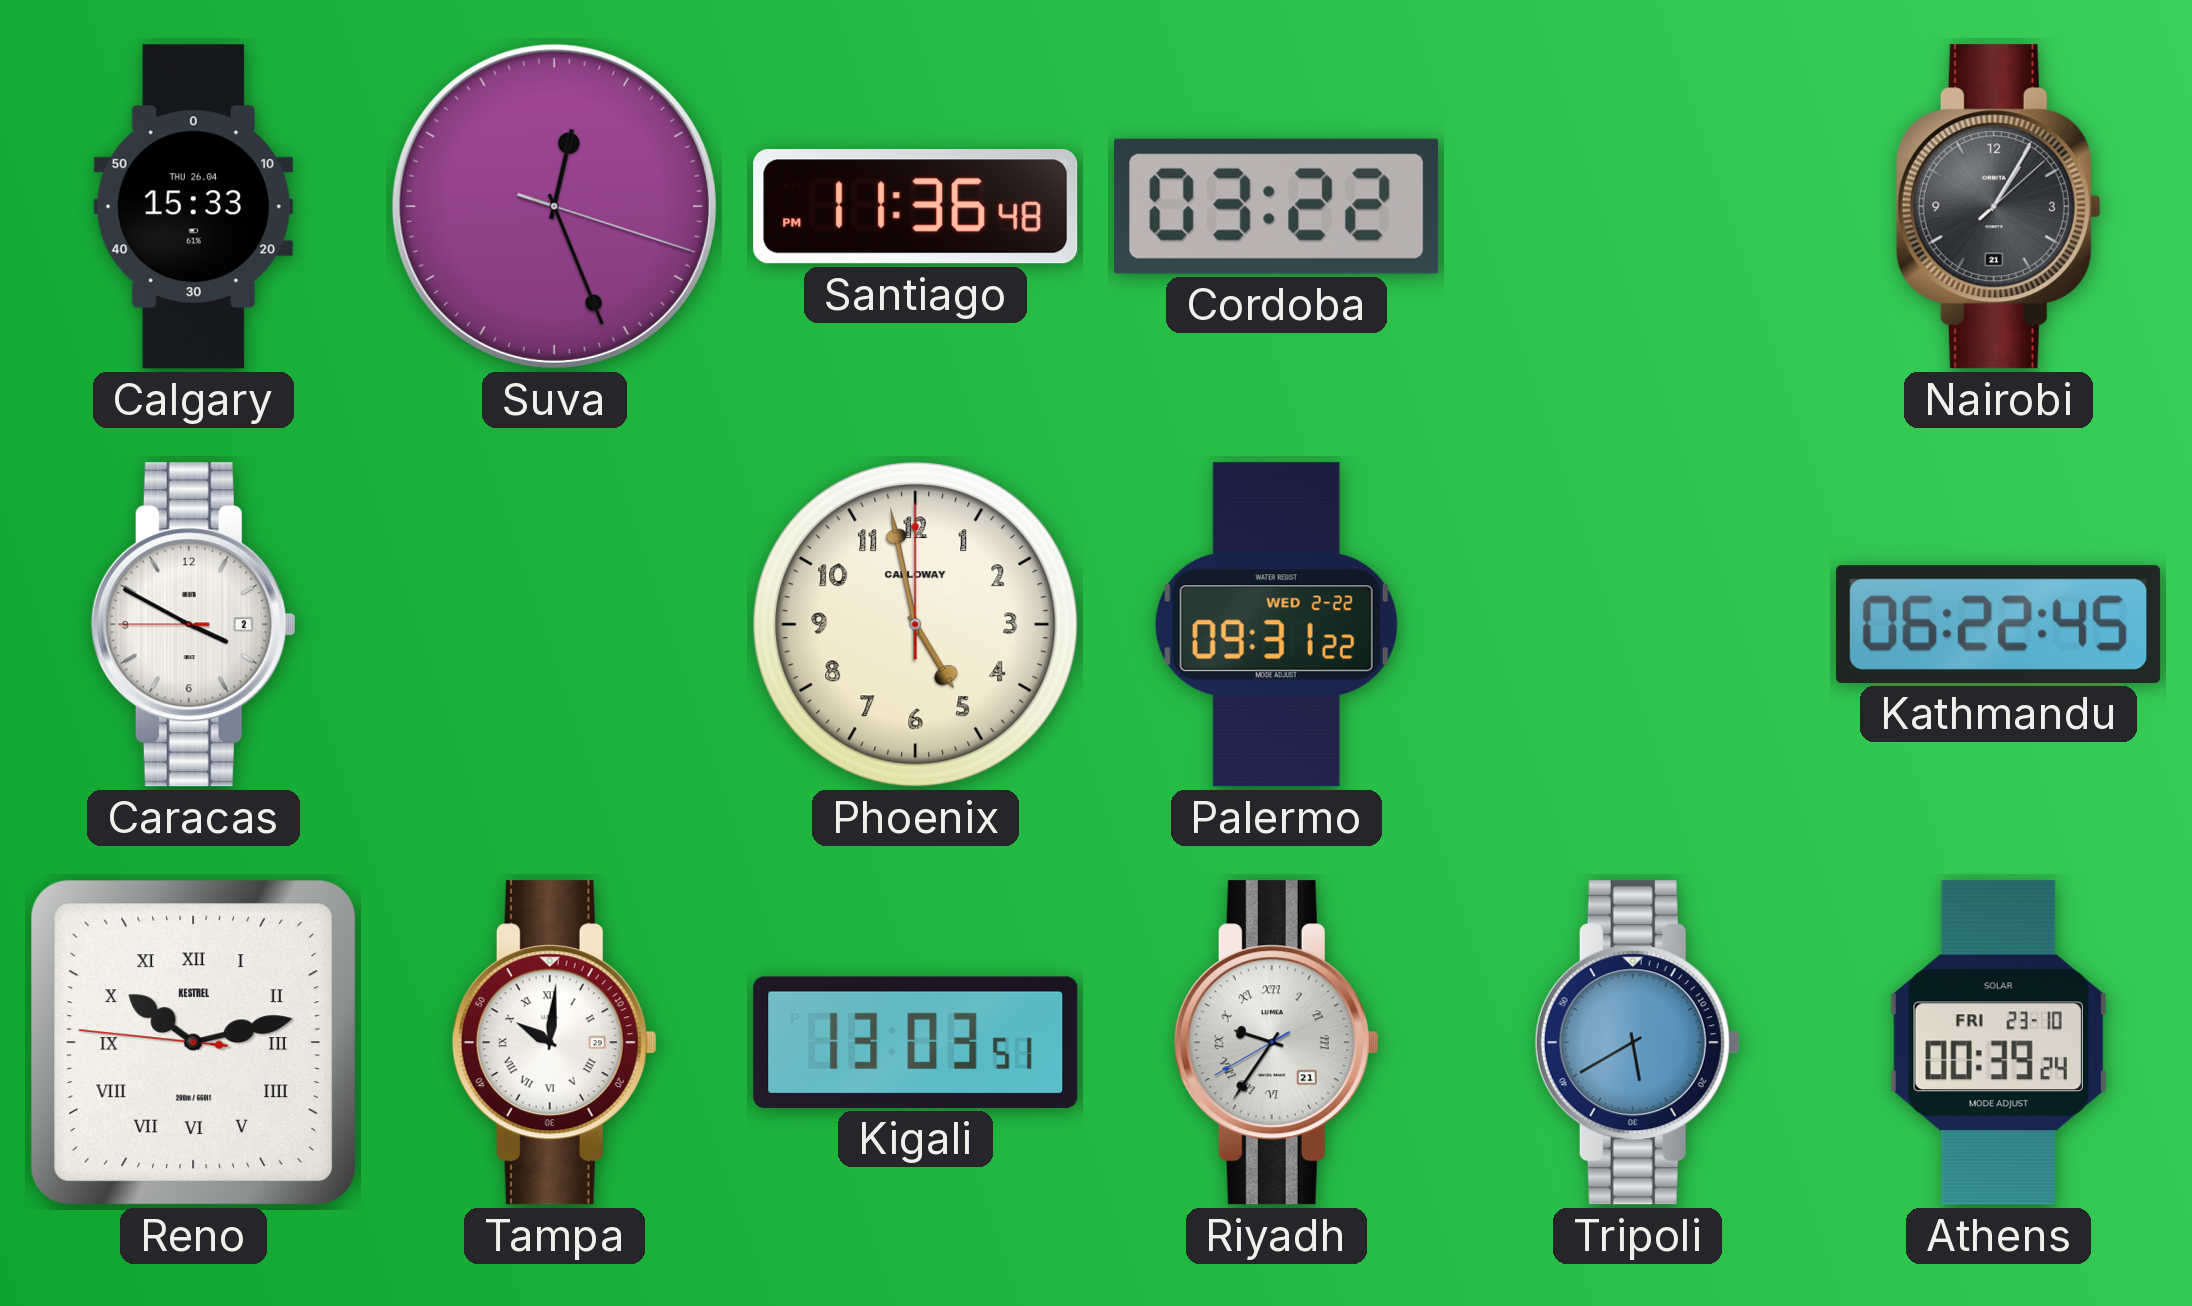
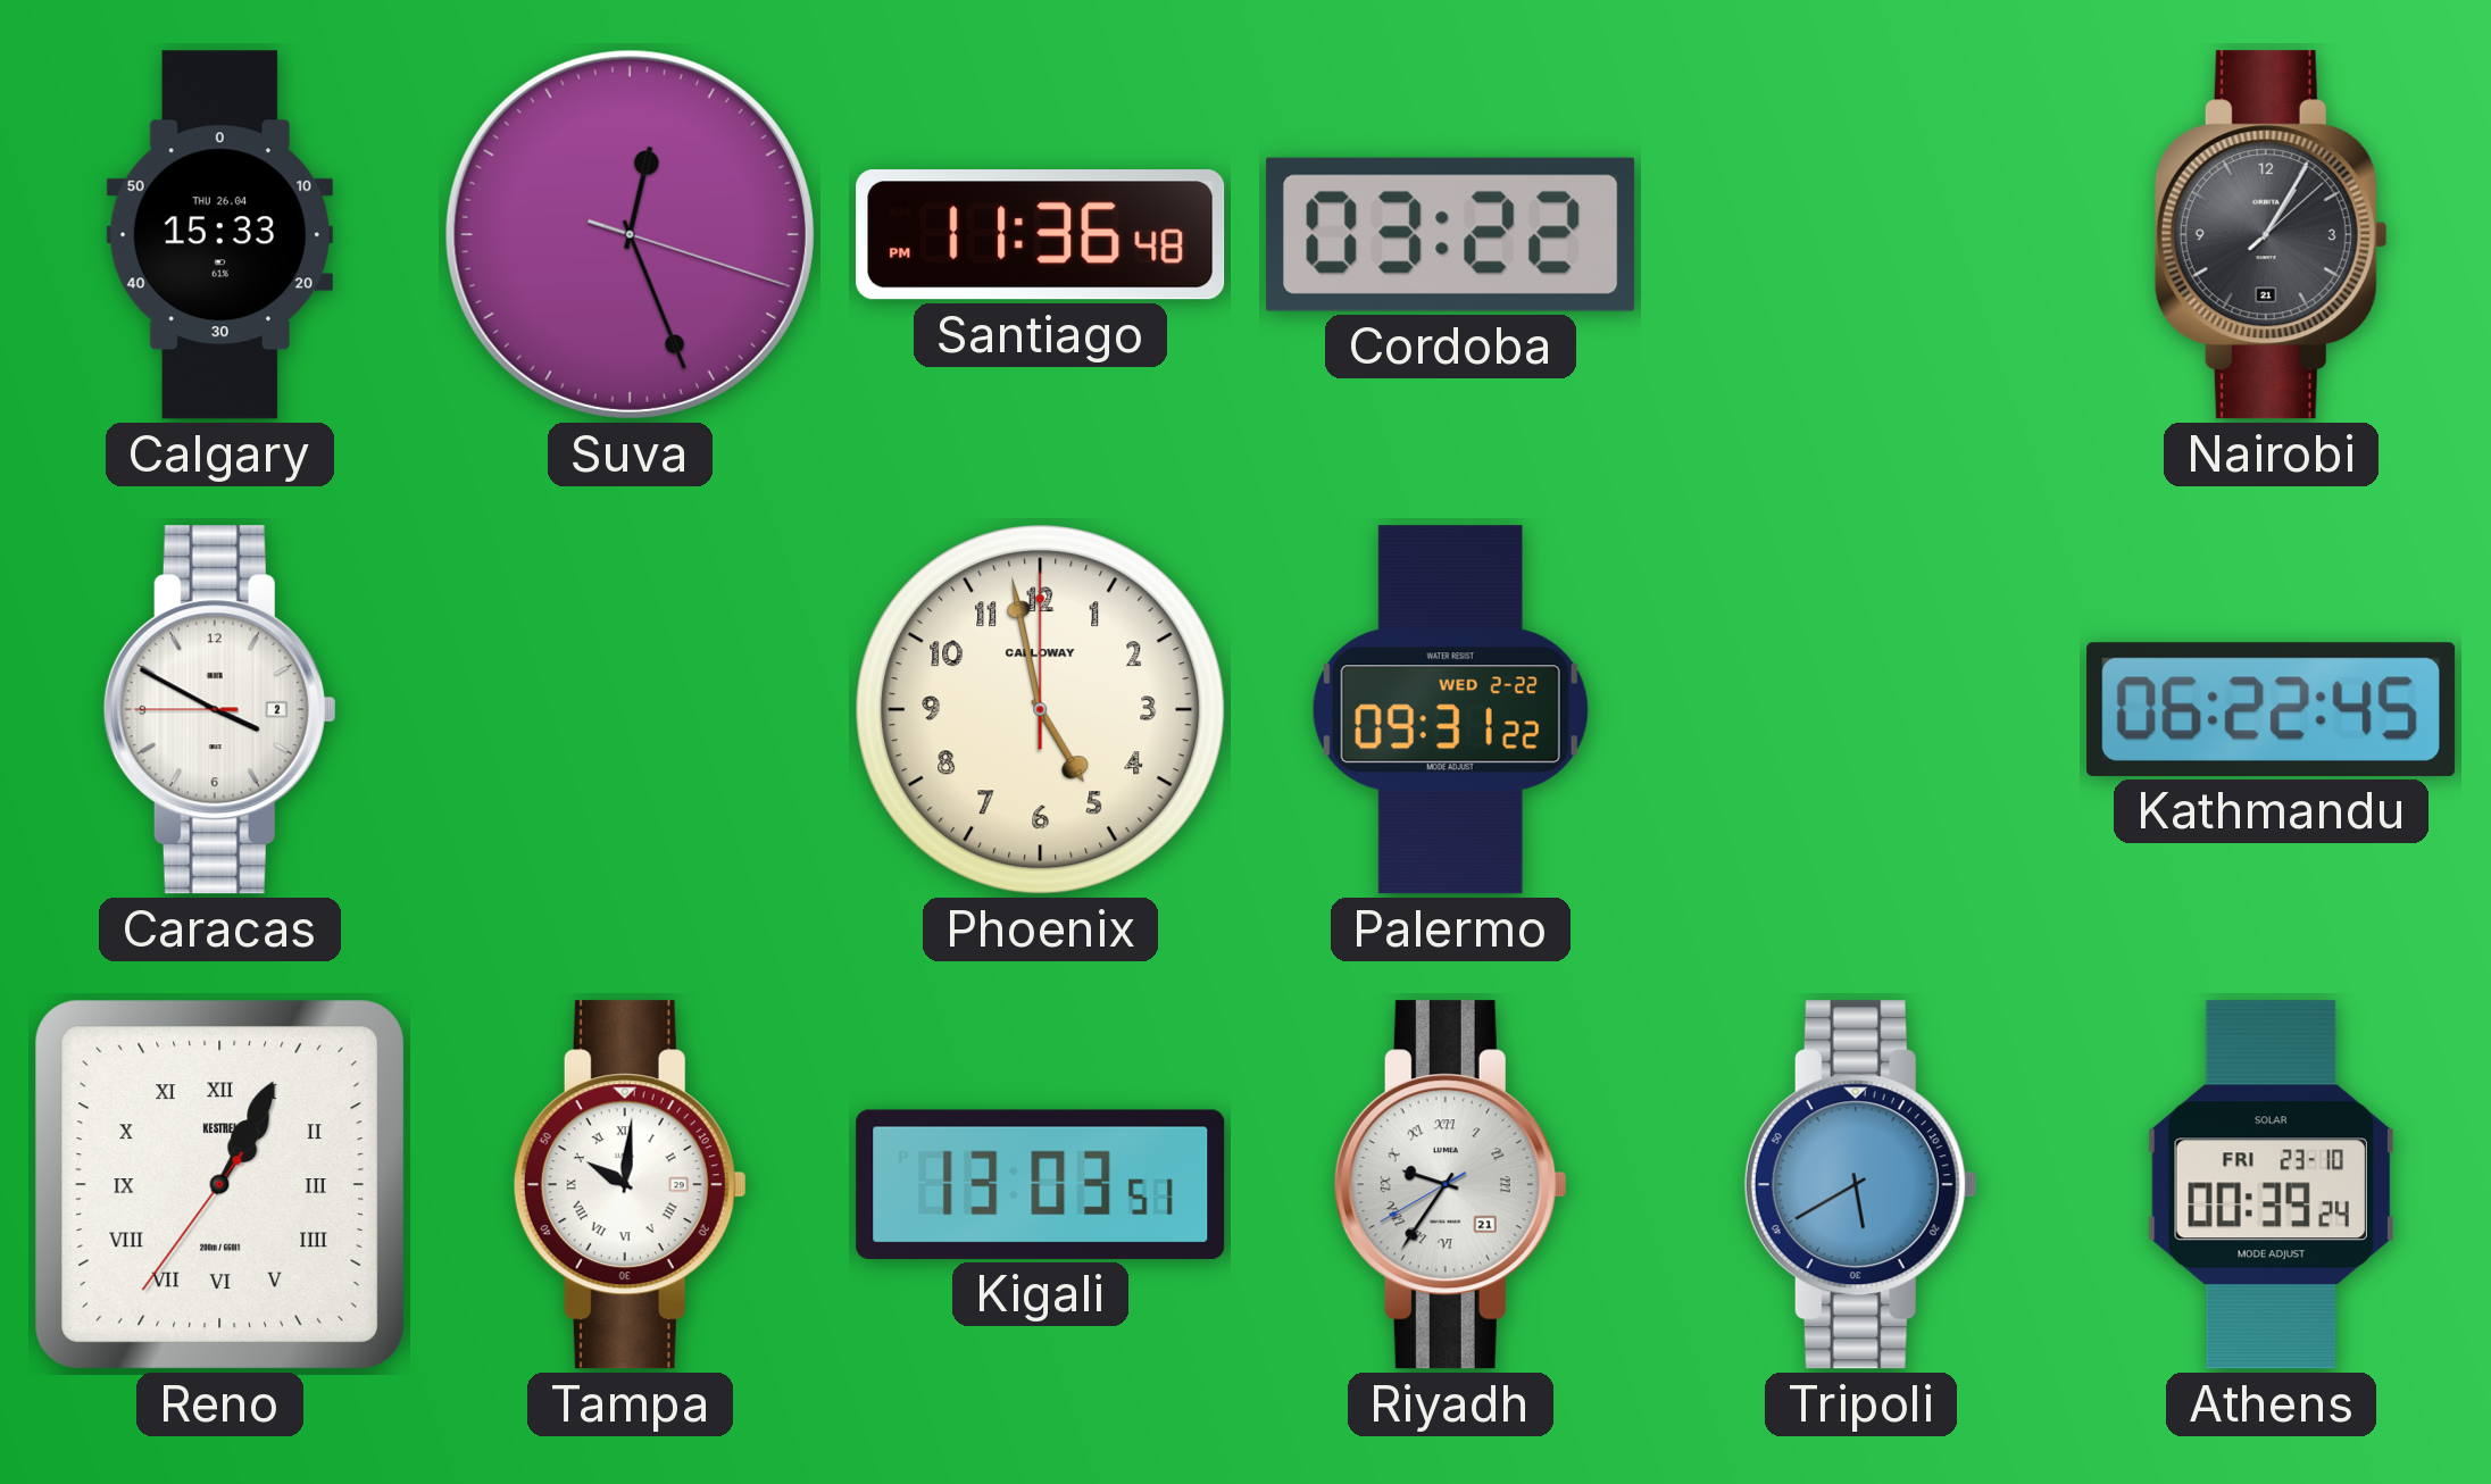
Reno: 10:12 -> 1:04
